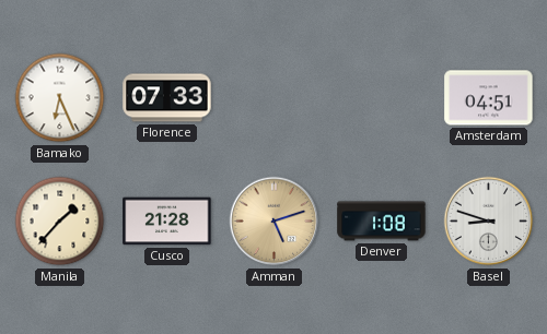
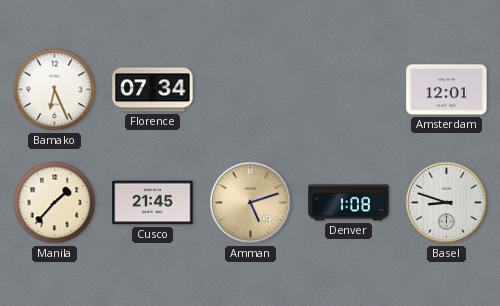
Florence: 07:33 -> 07:34
Amsterdam: 04:51 -> 12:01
Cusco: 21:28 -> 21:45
